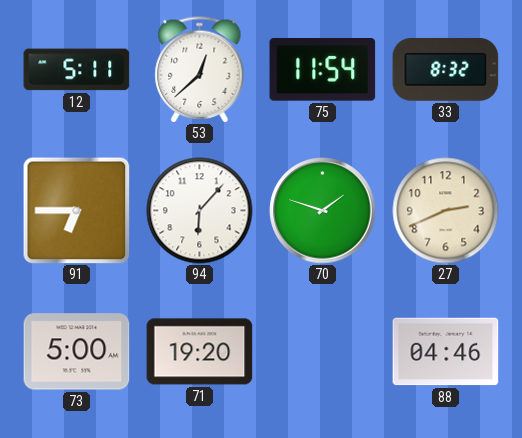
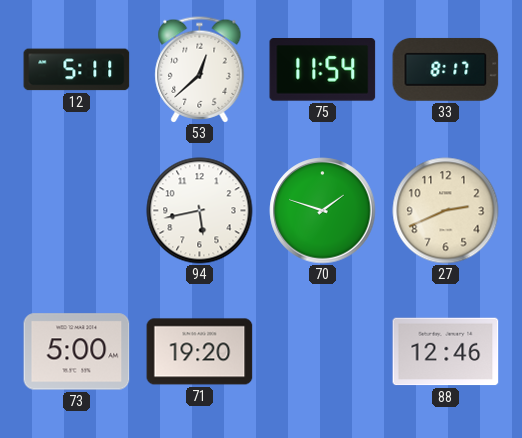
33: 8:32 -> 8:17
91: 6:45 -> none
94: 6:07 -> 5:43
88: 04:46 -> 12:46
